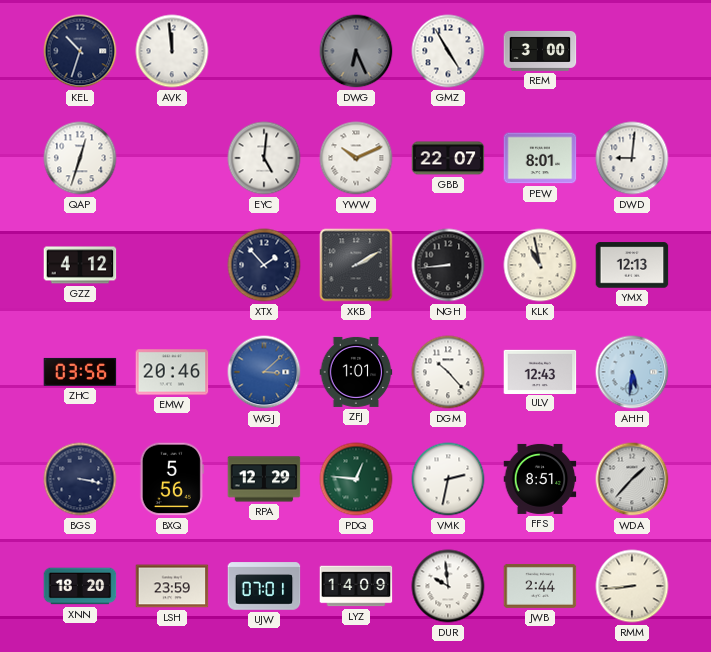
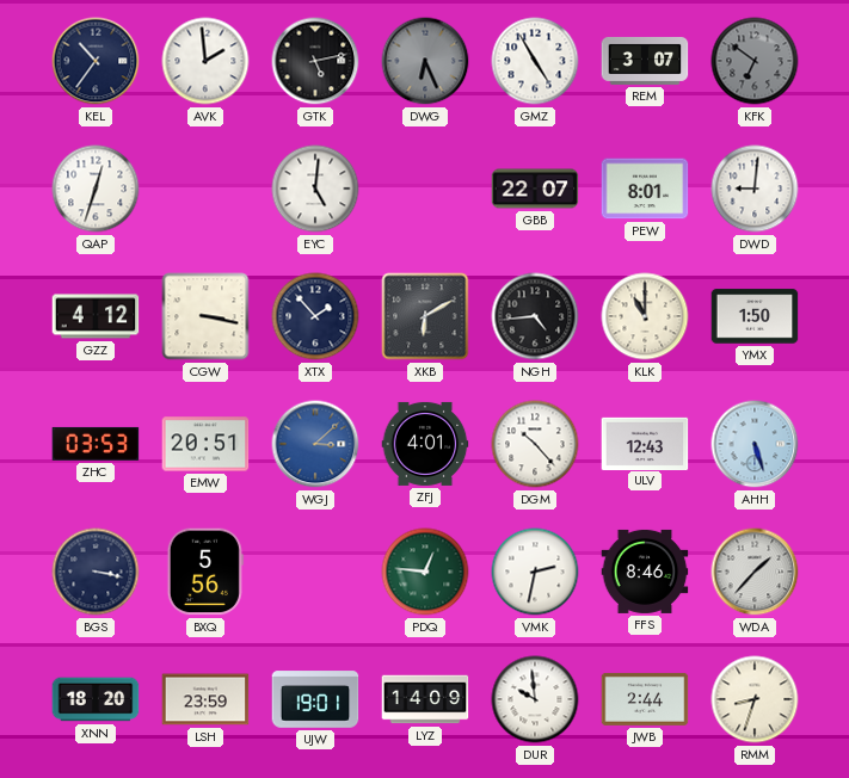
KEL: 10:33 -> 10:36
AVK: 11:59 -> 1:59
GTK: none -> 5:13
REM: 3:00 -> 3:07
KFK: none -> 6:51
YWW: 10:11 -> none
CGW: none -> 3:17
XKB: 2:10 -> 6:10
NGH: 8:44 -> 4:44
KLK: 10:58 -> 11:00
YMX: 12:13 -> 1:50
ZHC: 03:56 -> 03:53
EMW: 20:46 -> 20:51
ZFJ: 1:01 -> 4:01
AHH: 5:31 -> 5:27
RPA: 12:29 -> none
FFS: 8:51 -> 8:46
UJW: 07:01 -> 19:01
RMM: 8:44 -> 8:33
